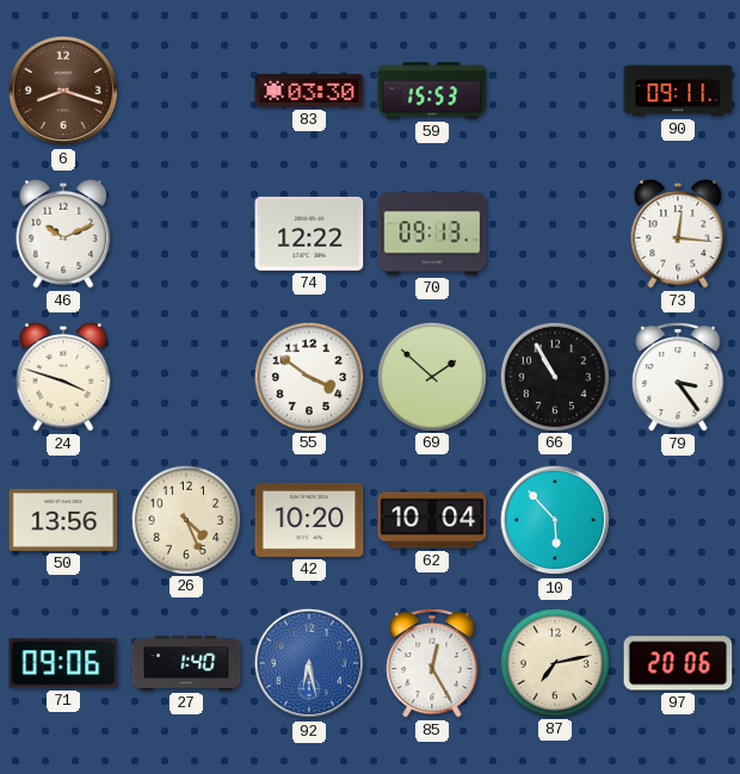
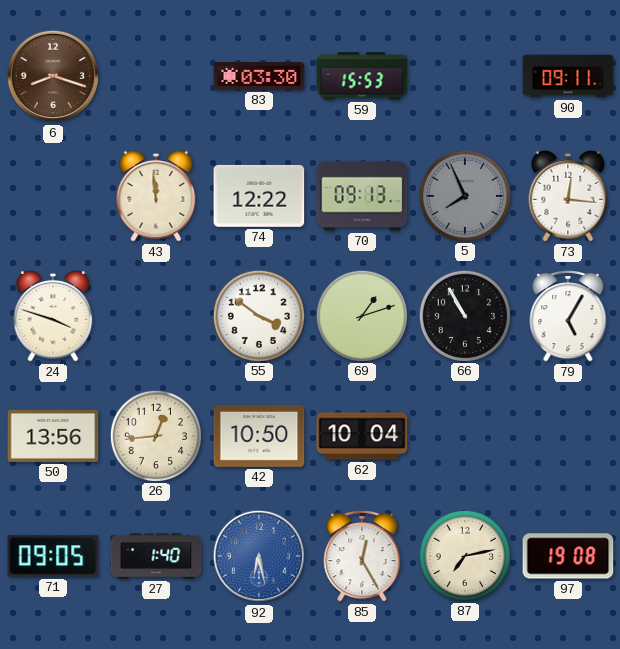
46: 10:11 -> none
43: none -> 11:59
5: none -> 7:56
69: 1:52 -> 1:12
79: 3:24 -> 5:05
26: 4:26 -> 12:44
42: 10:20 -> 10:50
10: 5:53 -> none
71: 09:06 -> 09:05
97: 20:06 -> 19:08
